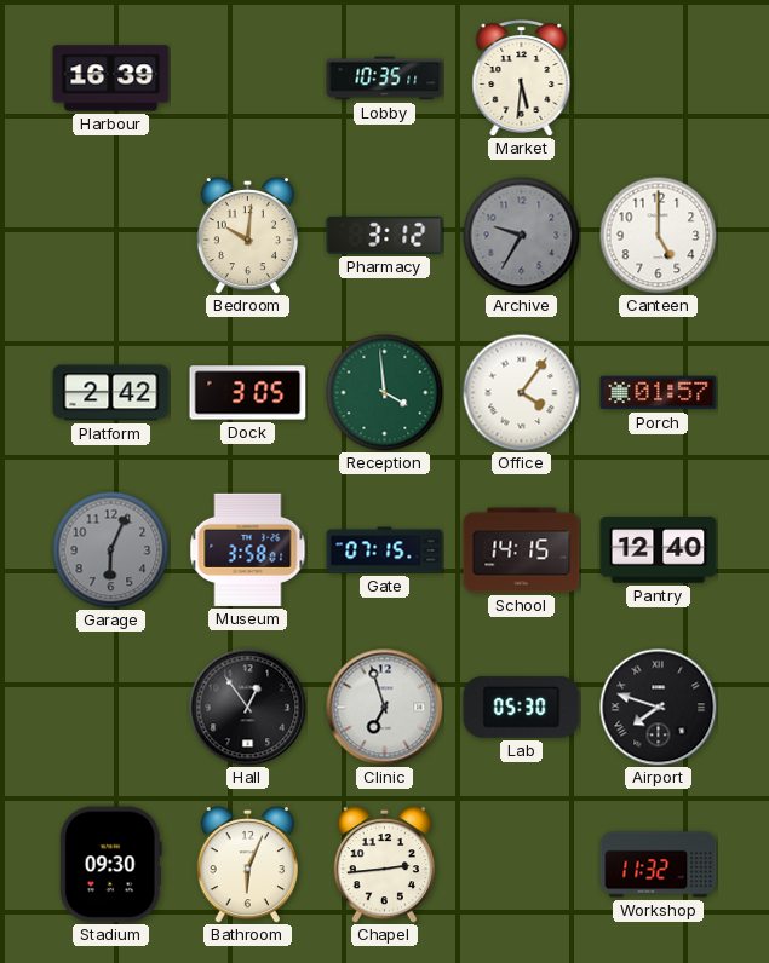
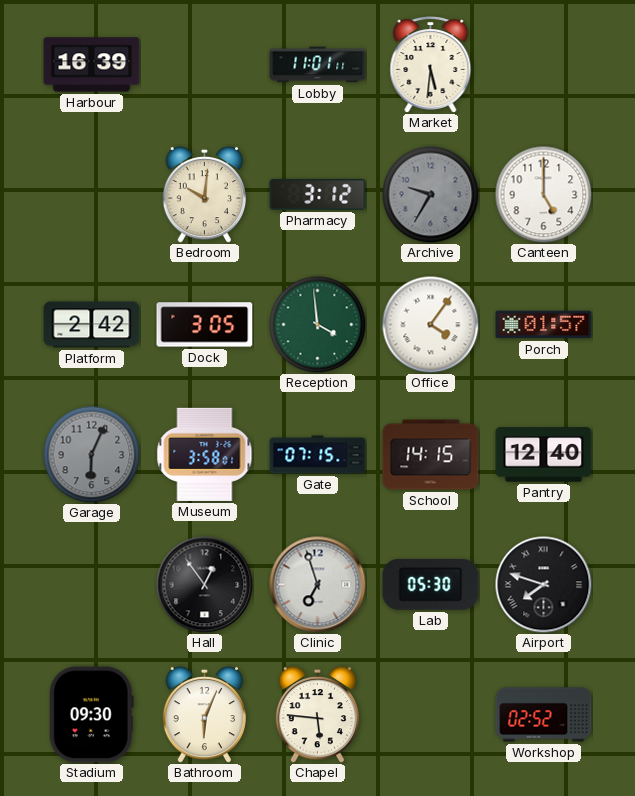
Lobby: 10:35 -> 11:01
Chapel: 2:44 -> 5:46
Workshop: 11:32 -> 02:52
